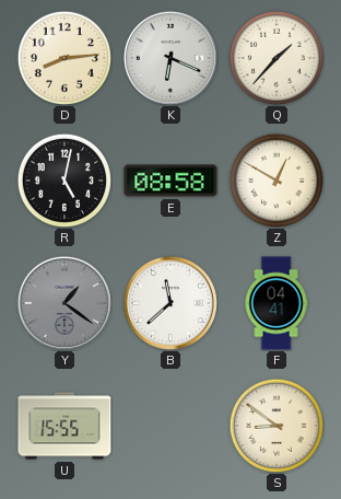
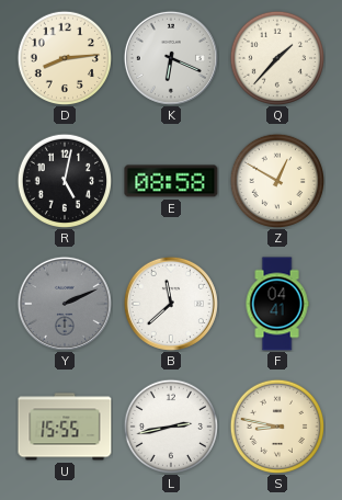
Y: 1:21 -> 2:11
L: none -> 2:43
S: 8:51 -> 8:47
